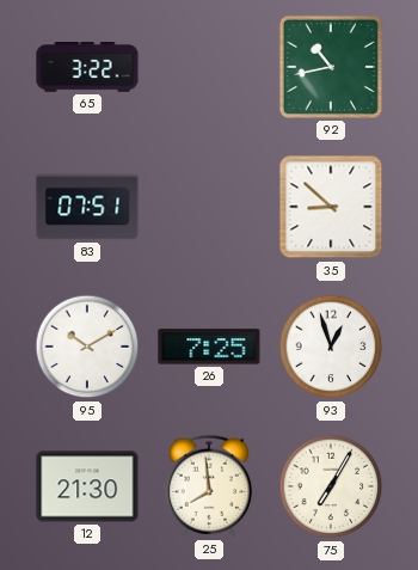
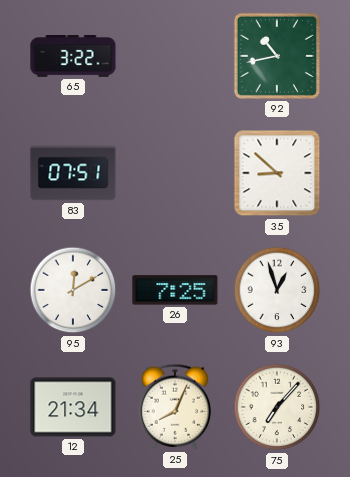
95: 10:10 -> 12:10
12: 21:30 -> 21:34
25: 7:59 -> 8:04
75: 7:05 -> 7:07
